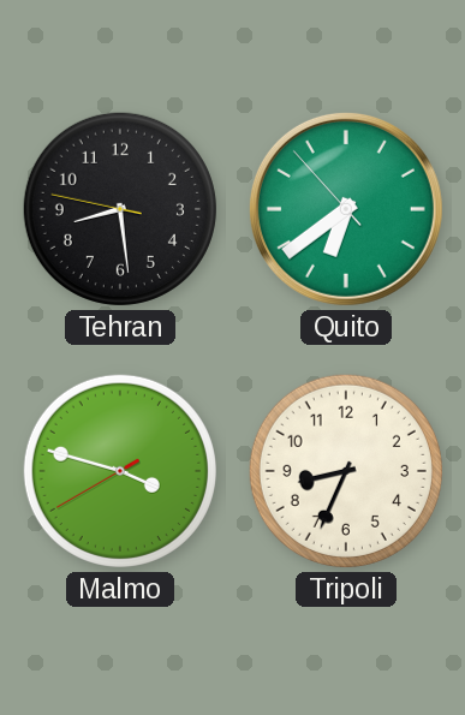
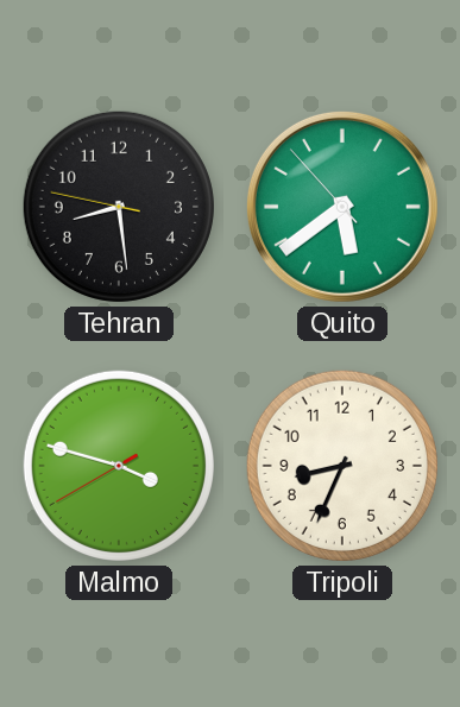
Quito: 6:38 -> 5:38
